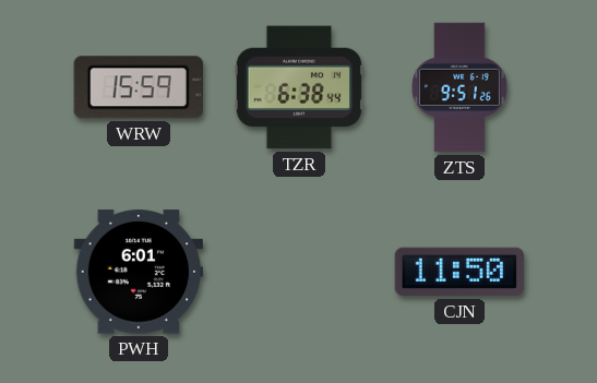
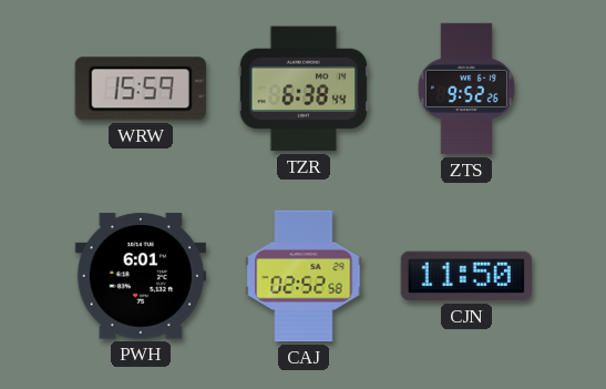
ZTS: 9:51 -> 9:52
CAJ: none -> 02:52
